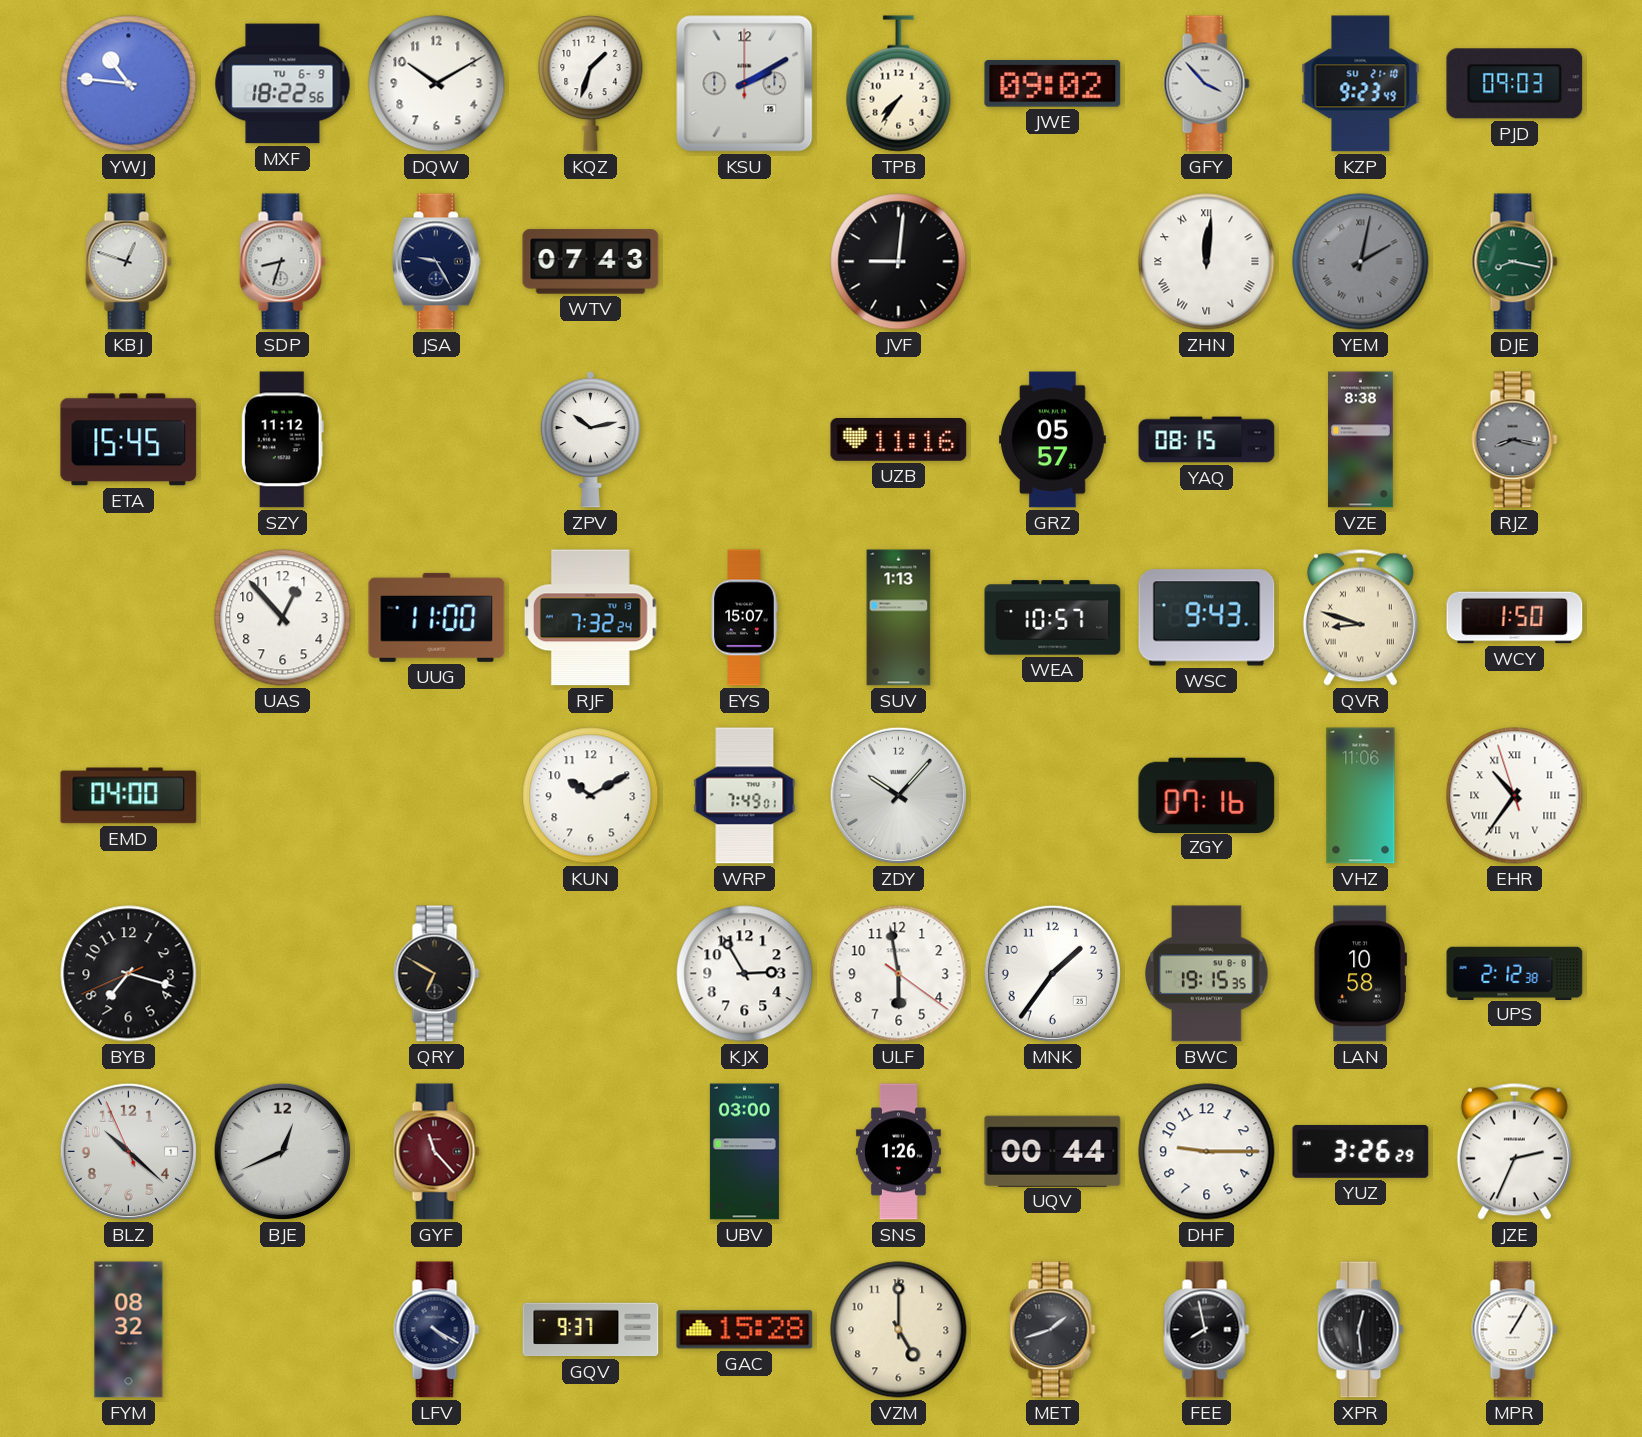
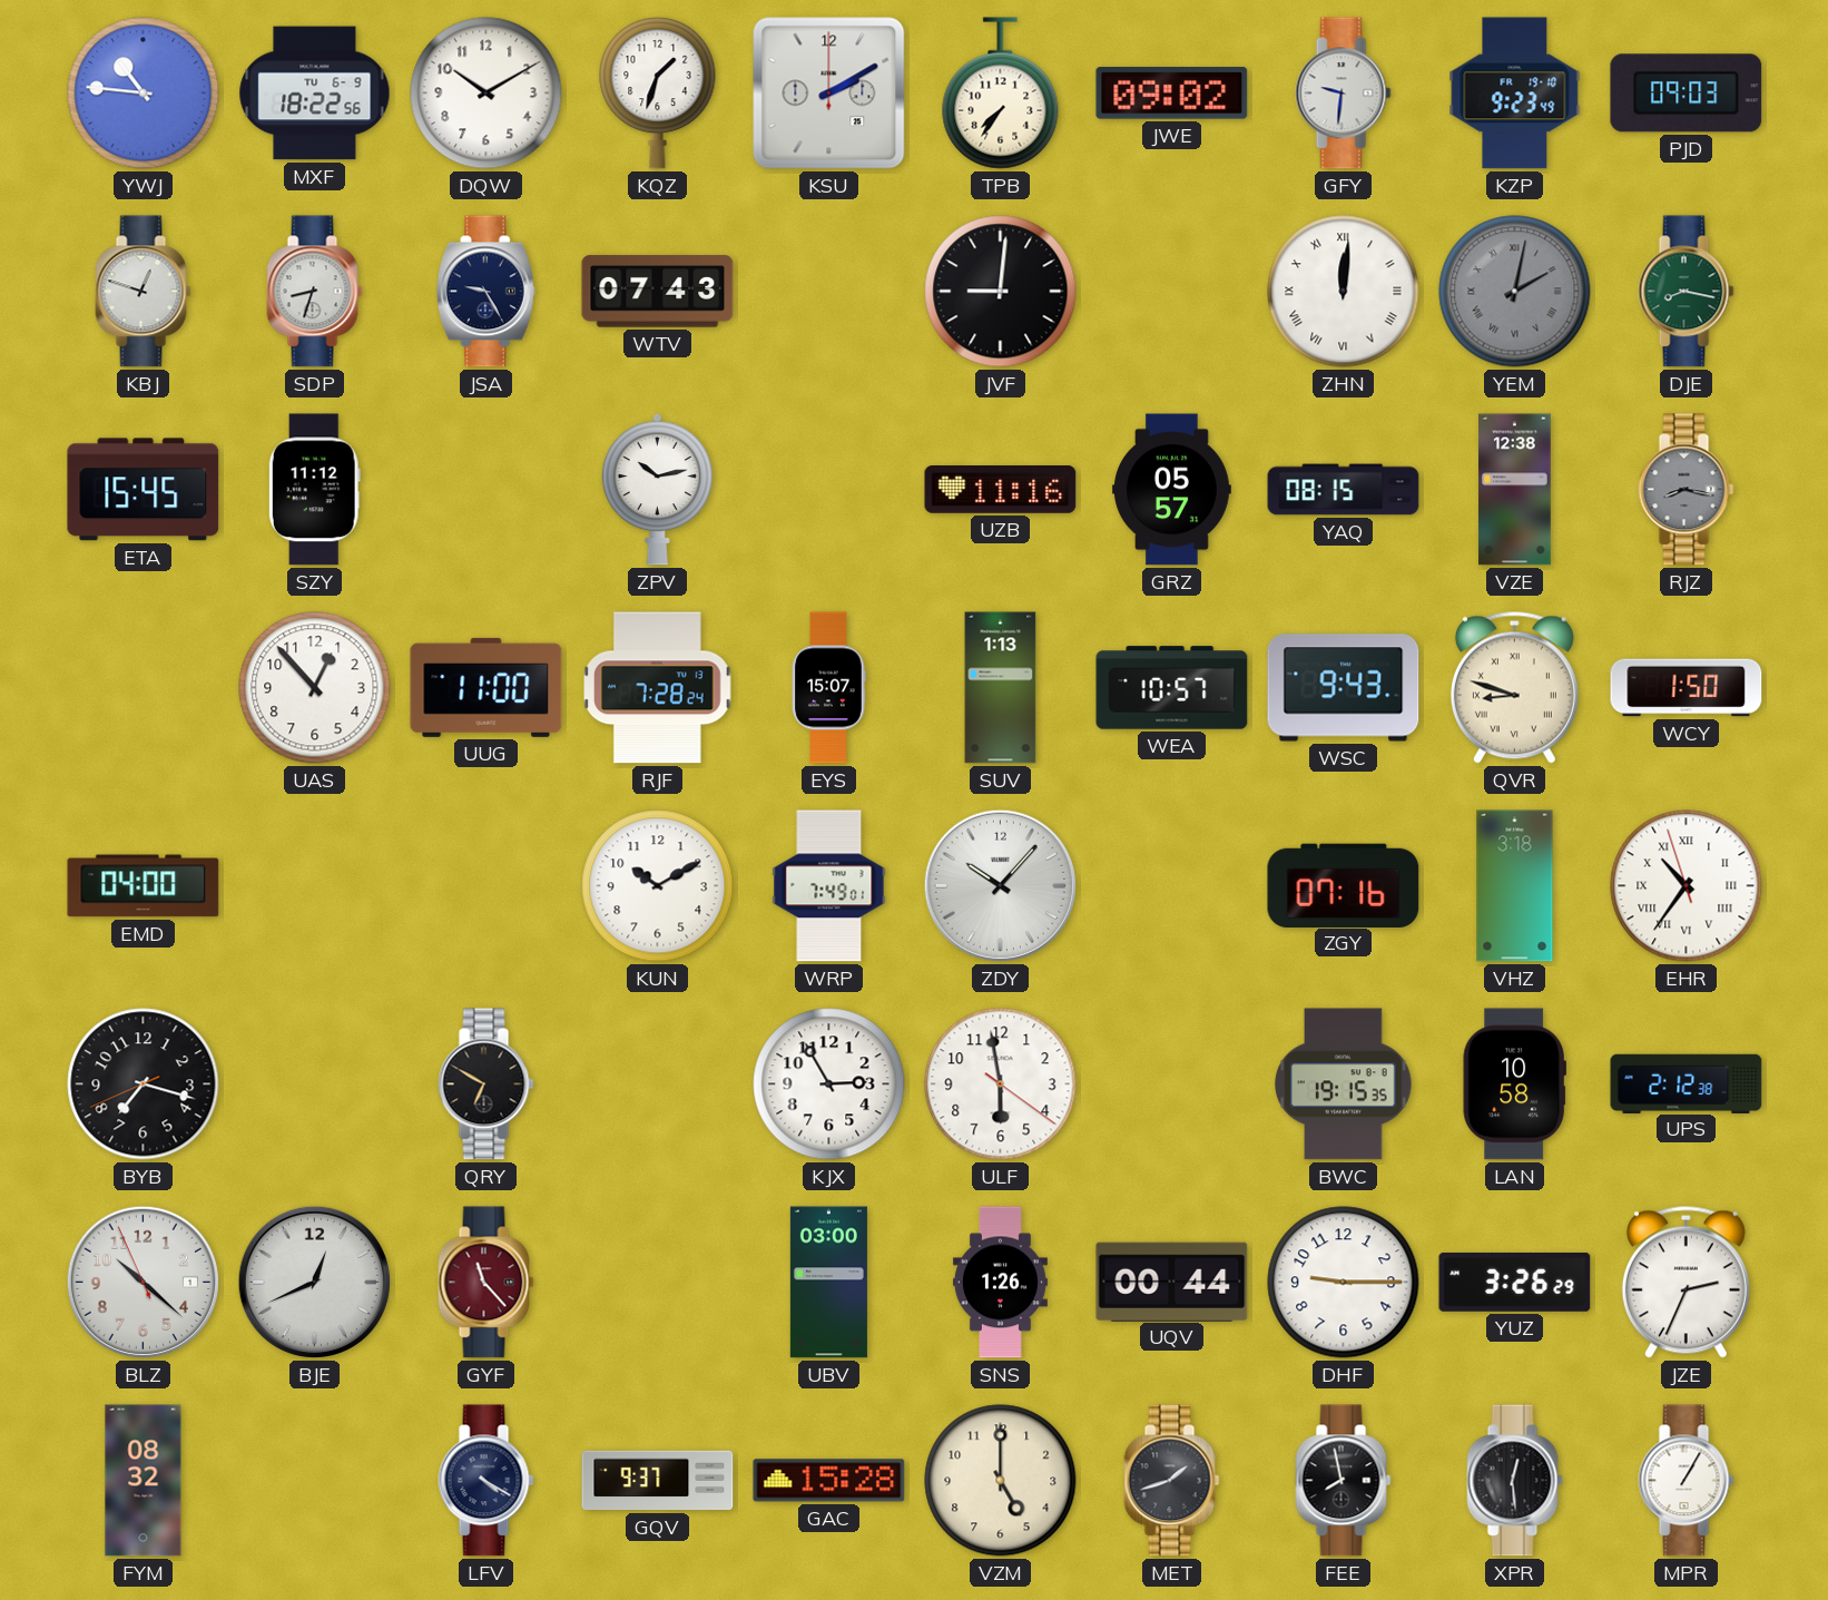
GFY: 3:53 -> 9:31
KZP date: SU 21-10 -> FR 19-10
VZE: 8:38 -> 12:38
RJF: 7:32 -> 7:28
VHZ: 11:06 -> 3:18
MNK: 1:36 -> none
